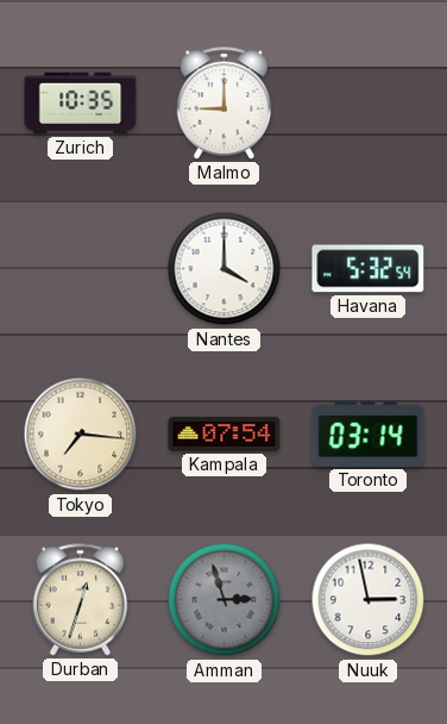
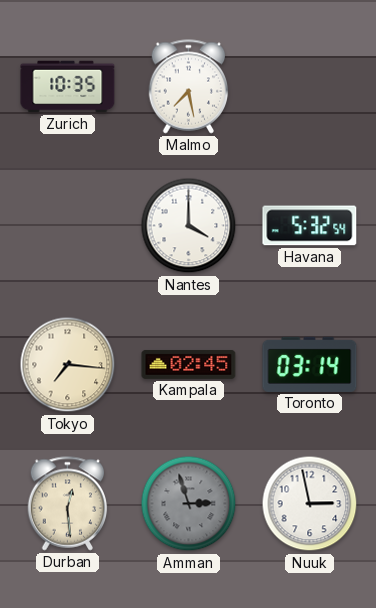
Malmo: 9:00 -> 7:28
Kampala: 07:54 -> 02:45
Durban: 12:33 -> 12:29
